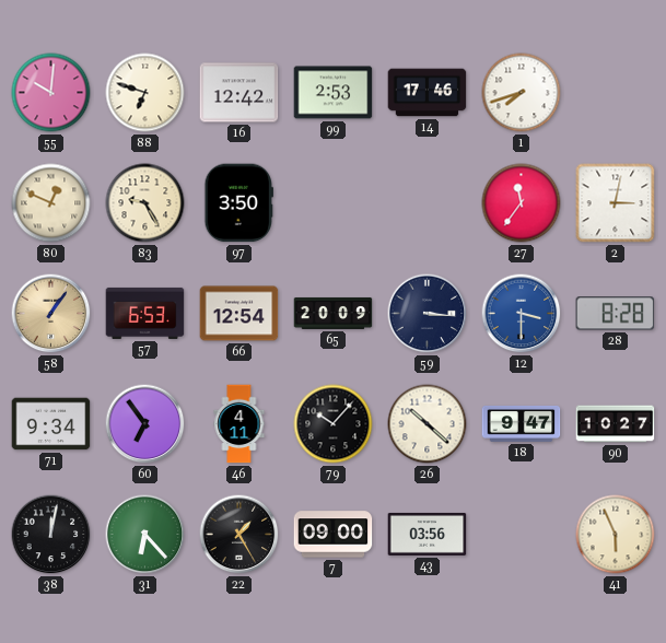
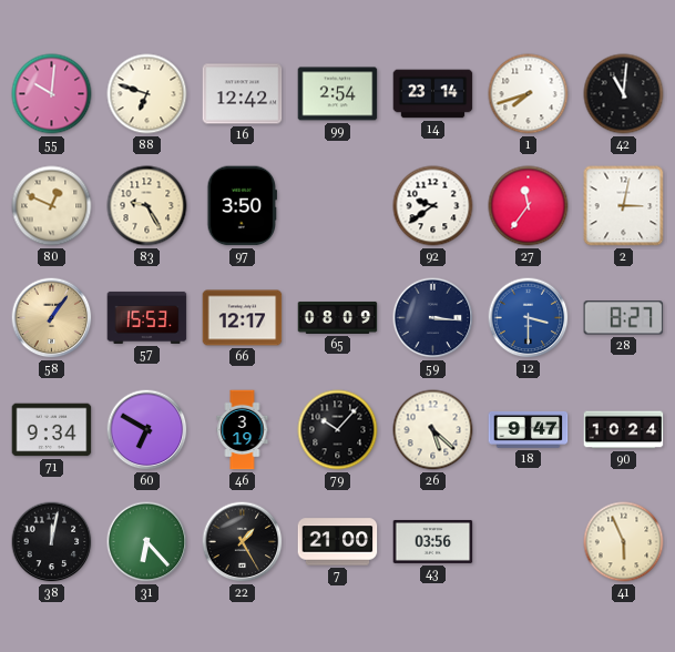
99: 2:53 -> 2:54
14: 17:46 -> 23:14
42: none -> 11:01
92: none -> 9:39
57: 6:53 -> 15:53
66: 12:54 -> 12:17
65: 20:09 -> 08:09
28: 8:28 -> 8:27
60: 6:54 -> 6:50
46: 4:11 -> 3:19
26: 10:22 -> 5:22
90: 10:27 -> 10:24
7: 09:00 -> 21:00
